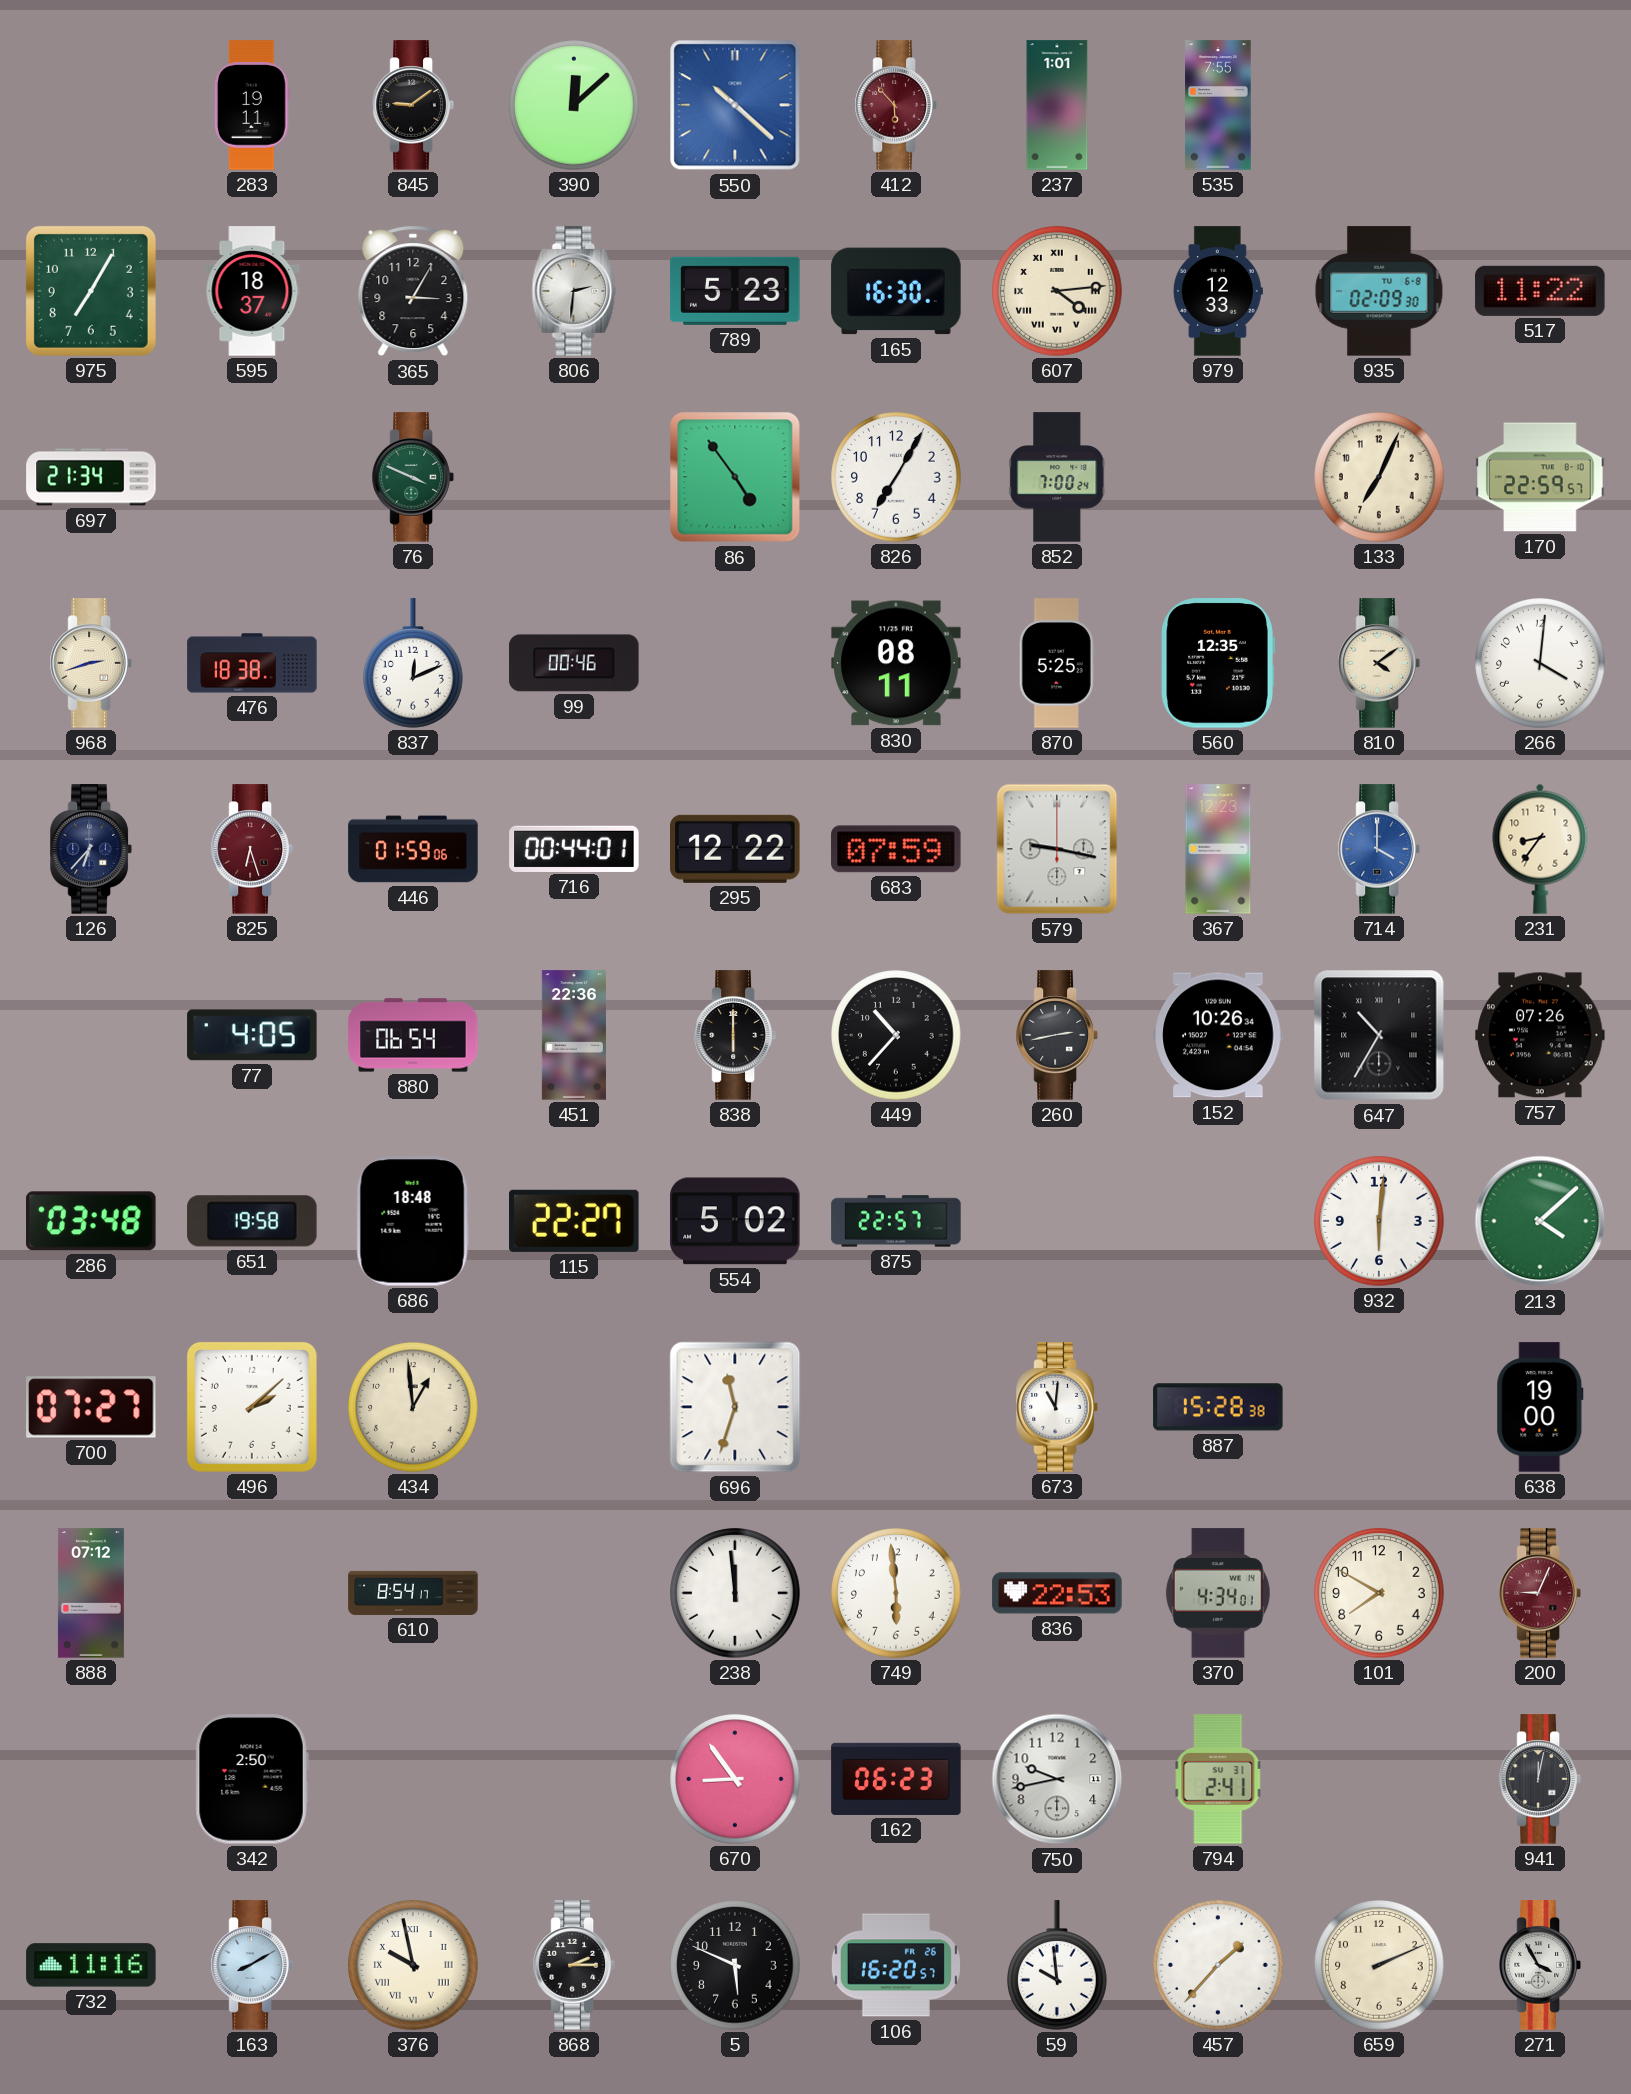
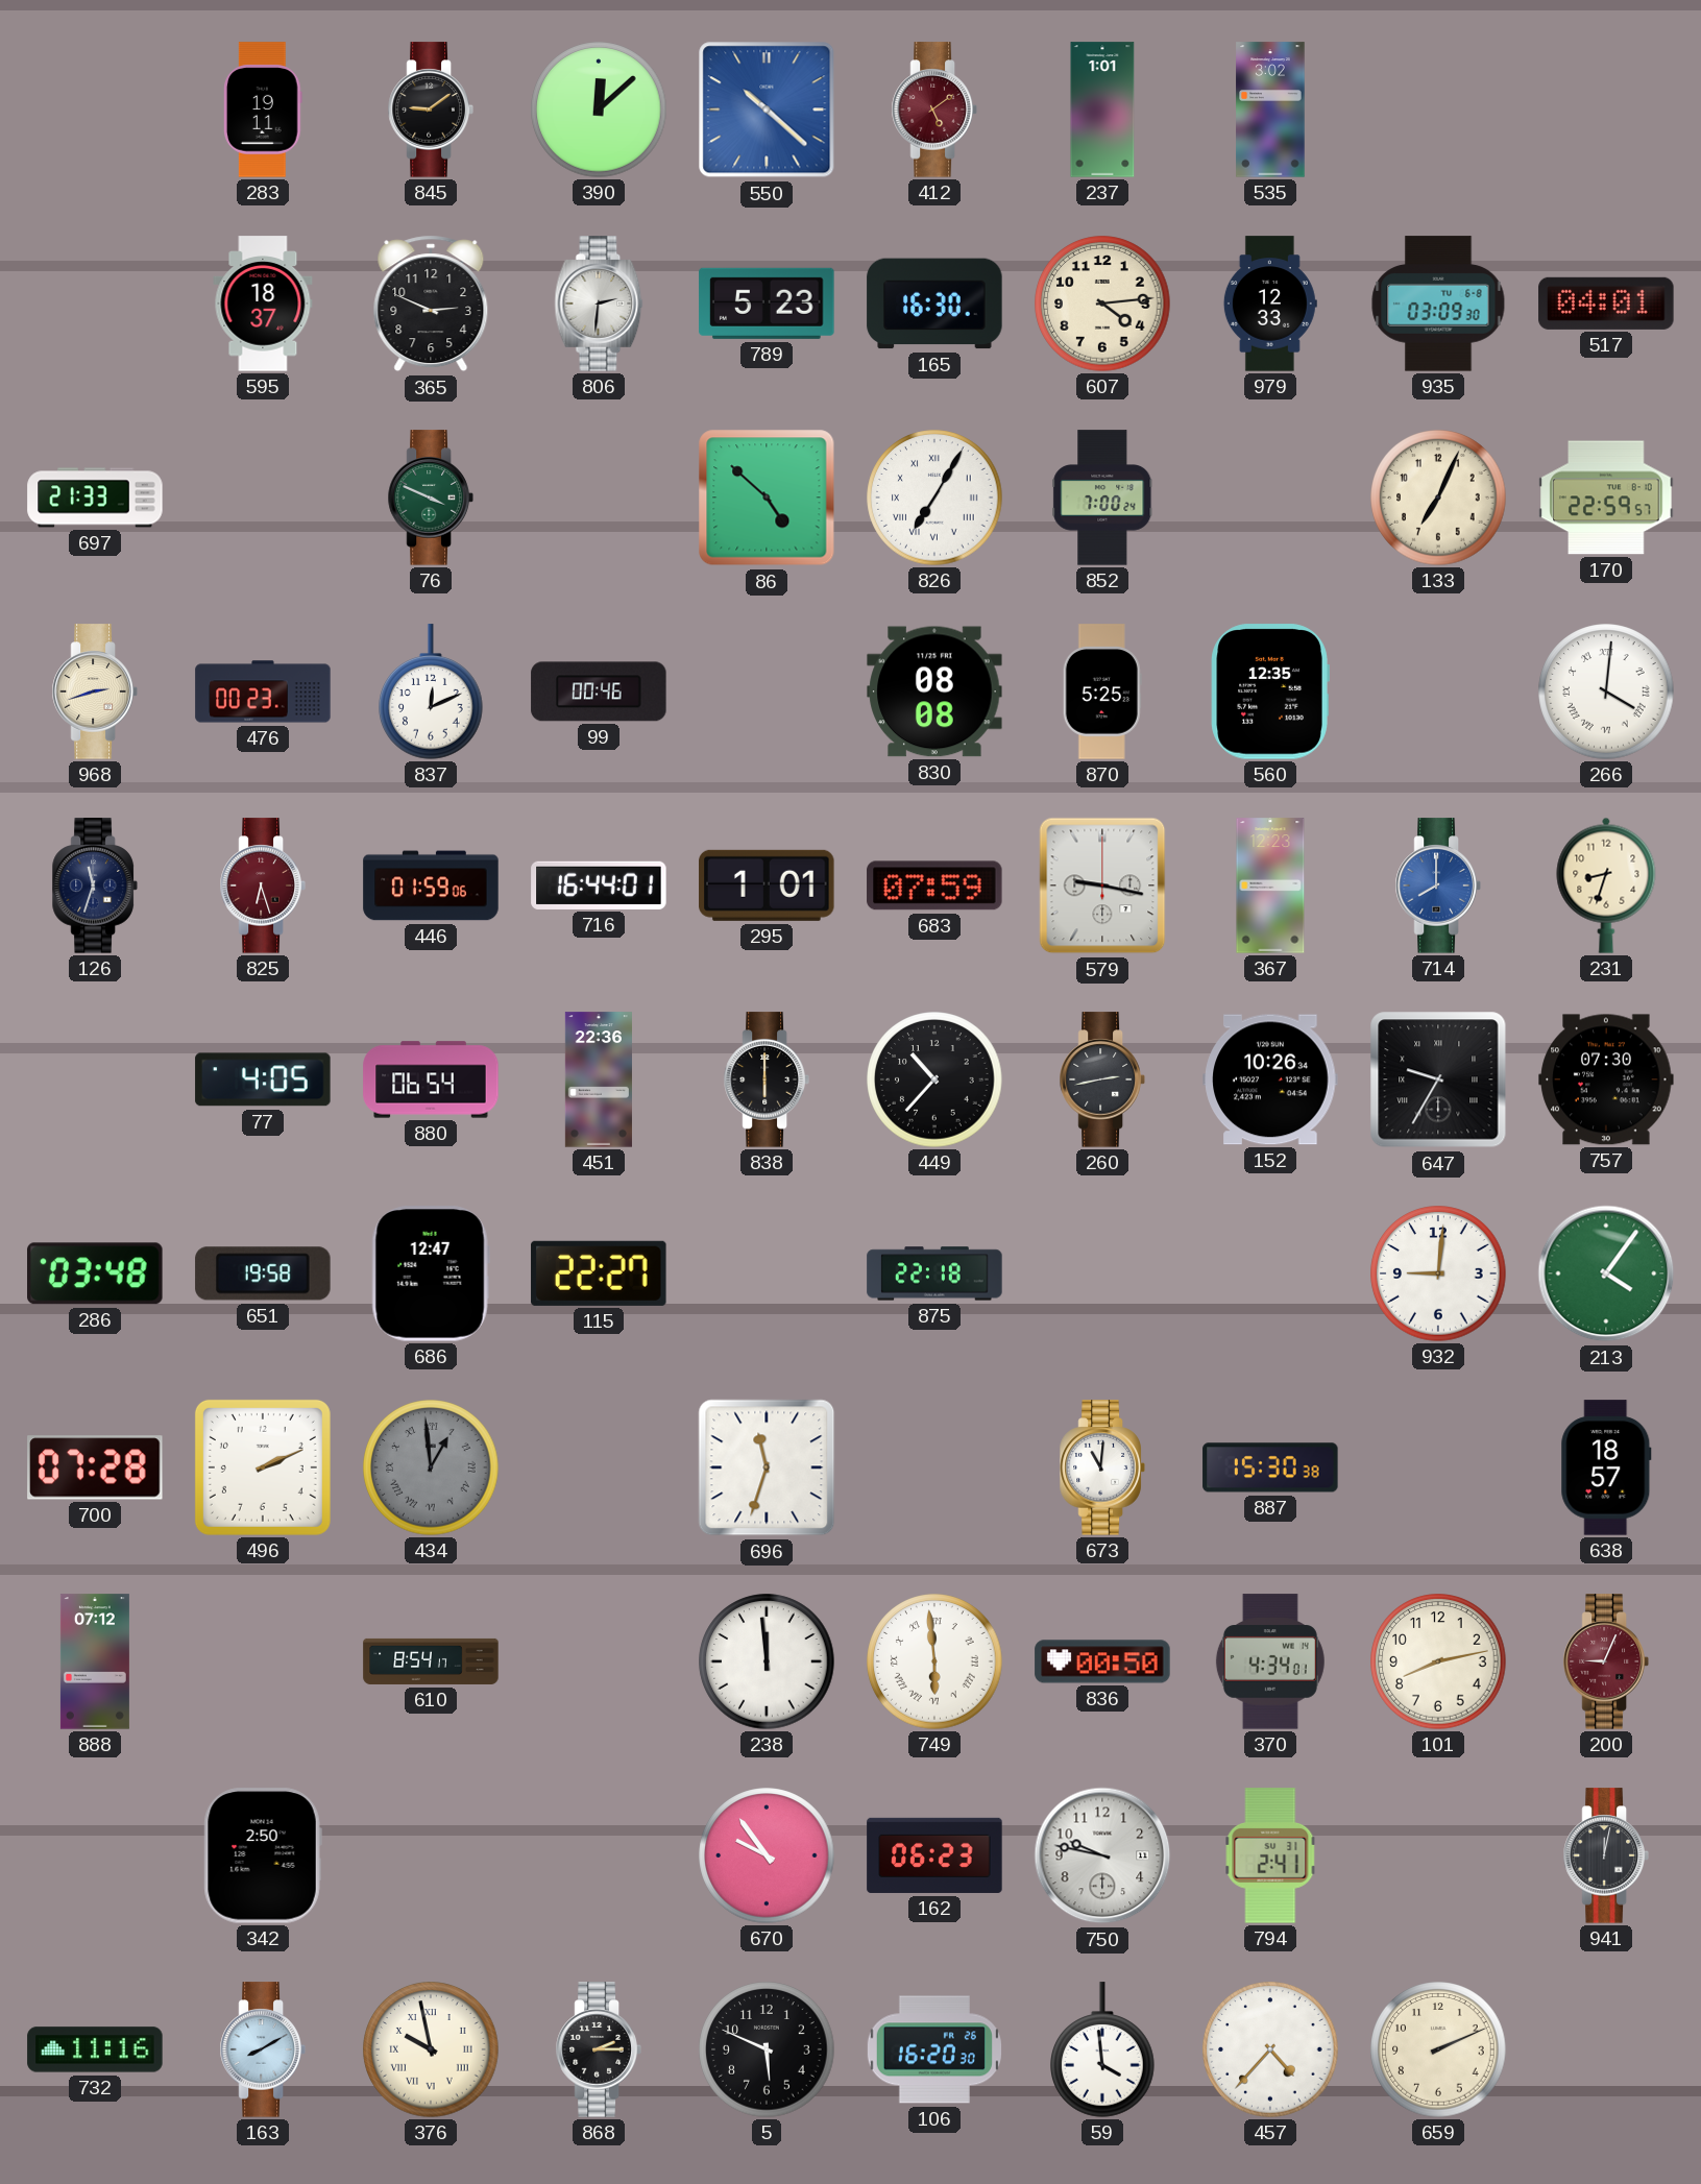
412: 5:53 -> 5:09
535: 7:55 -> 3:02
975: 7:05 -> none
365: 3:05 -> 2:49
607 numerals: Roman -> Arabic
935: 02:09 -> 03:09
517: 11:22 -> 04:01
697: 21:34 -> 21:33
86: 4:54 -> 4:52
826 numerals: Arabic -> Roman
476: 18:38 -> 00:23
830: 08:11 -> 08:08
810: 4:09 -> none
266 numerals: Arabic -> Roman
126: 6:37 -> 11:33
716: 00:44 -> 16:44
295: 12:22 -> 1:01
714: 4:00 -> 8:00
231: 8:36 -> 8:33
647: 10:35 -> 9:35
757: 07:26 -> 07:30
686: 18:48 -> 12:47
554: 5:02 -> none
875: 22:57 -> 22:18
932: 6:01 -> 9:01
213: 4:08 -> 4:06
700: 07:27 -> 07:28
496: 2:08 -> 2:11
434 dial: cream -> grey
434 numerals: Arabic -> Roman
887: 15:28 -> 15:30
638: 19:00 -> 18:57
749 numerals: Arabic -> Roman
836: 22:53 -> 00:50
101: 7:50 -> 8:13
670: 8:54 -> 9:54
750: 9:43 -> 9:47
106: 16:20:57 -> 16:20:30
59: 9:59 -> 3:59
457: 1:37 -> 4:37
271: 3:55 -> none
